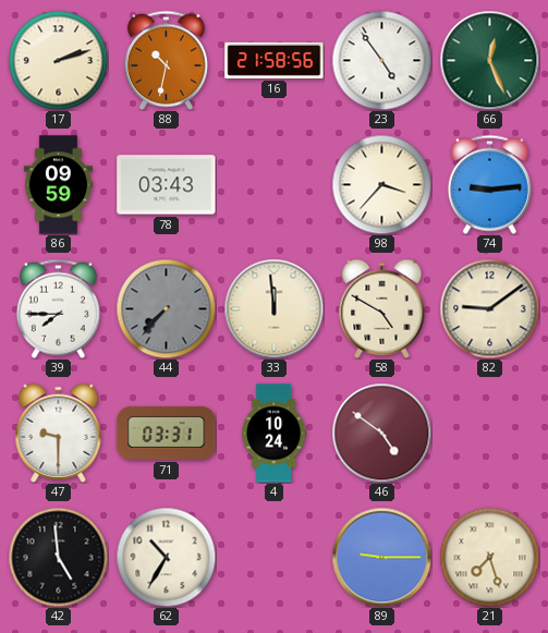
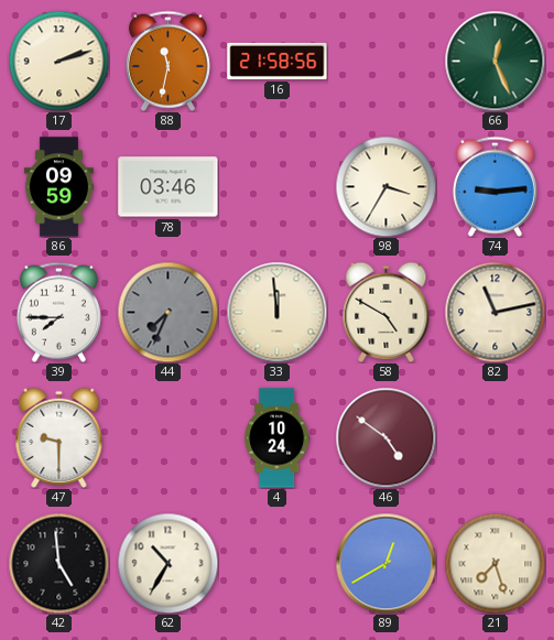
88: 10:32 -> 11:32
23: 4:54 -> none
78: 03:43 -> 03:46
98: 3:37 -> 3:35
44: 7:37 -> 7:34
82: 9:09 -> 11:13
71: 03:31 -> none
89: 9:15 -> 12:40
